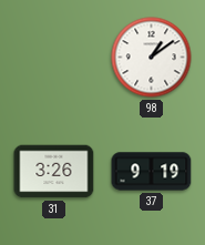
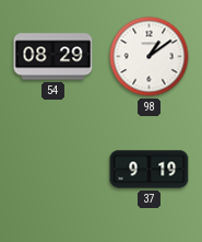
54: none -> 08:29
31: 3:26 -> none
